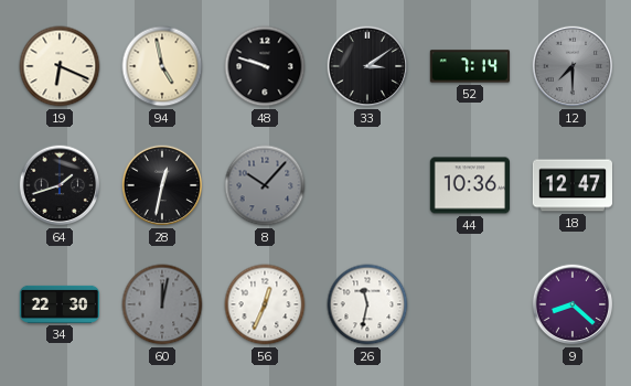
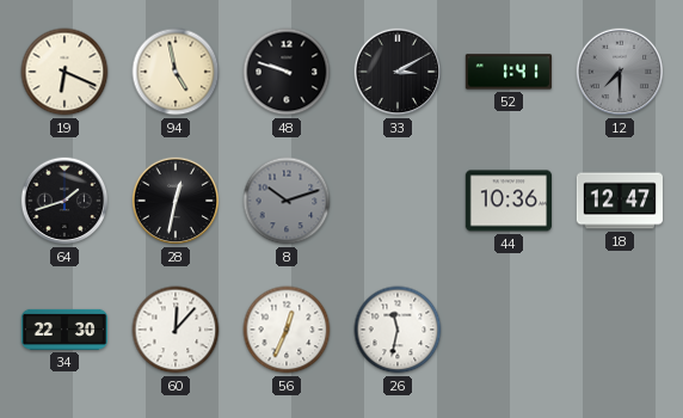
33: 3:09 -> 3:10
52: 7:14 -> 1:41
8: 10:07 -> 10:12
60: 12:02 -> 12:07
60 dial: grey -> white
9: 8:22 -> none
